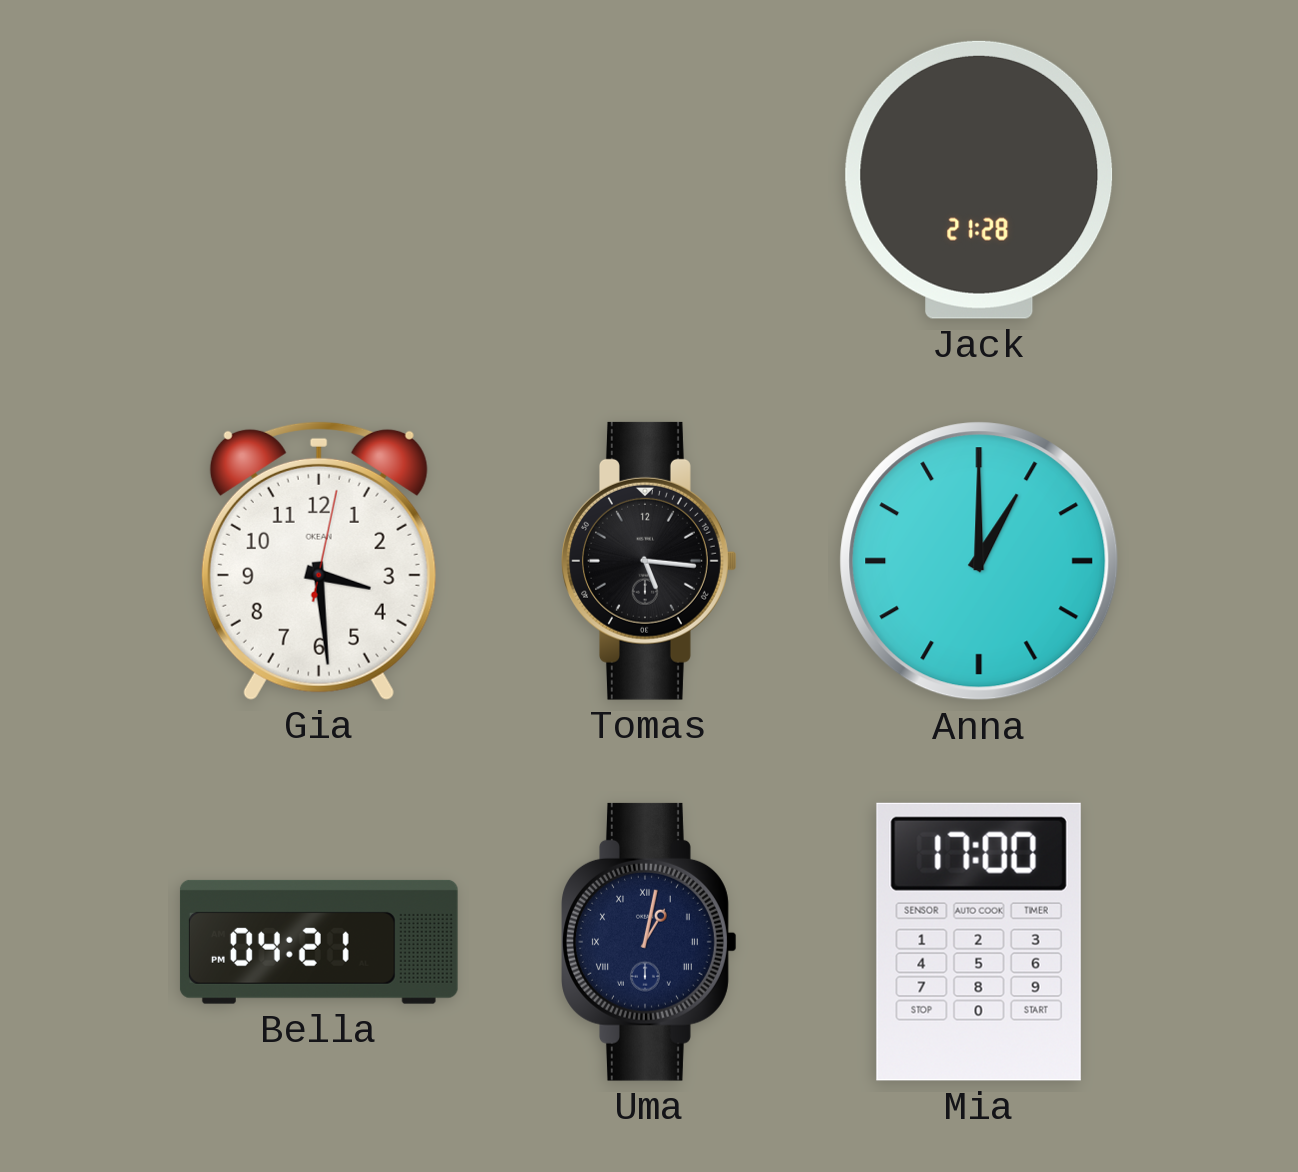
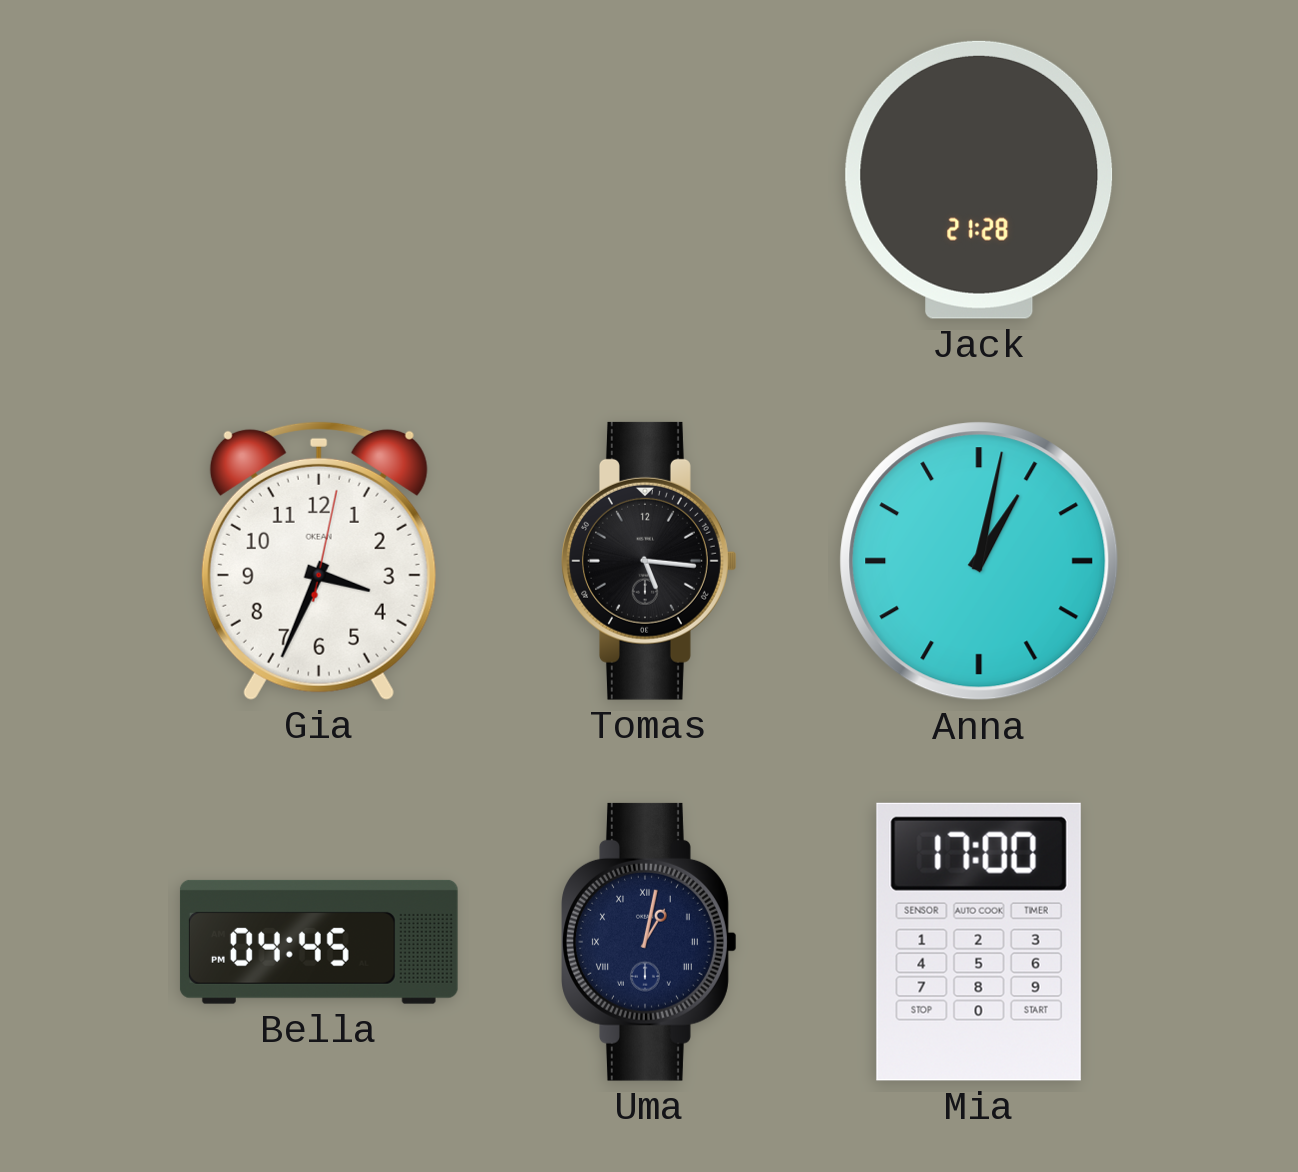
Gia: 3:29 -> 3:34
Anna: 1:00 -> 1:02
Bella: 04:21 -> 04:45
